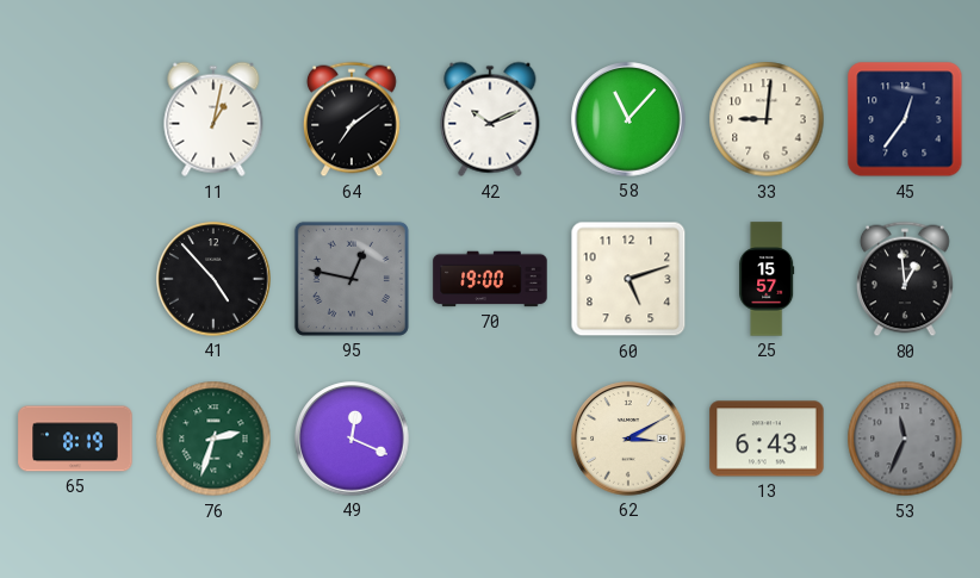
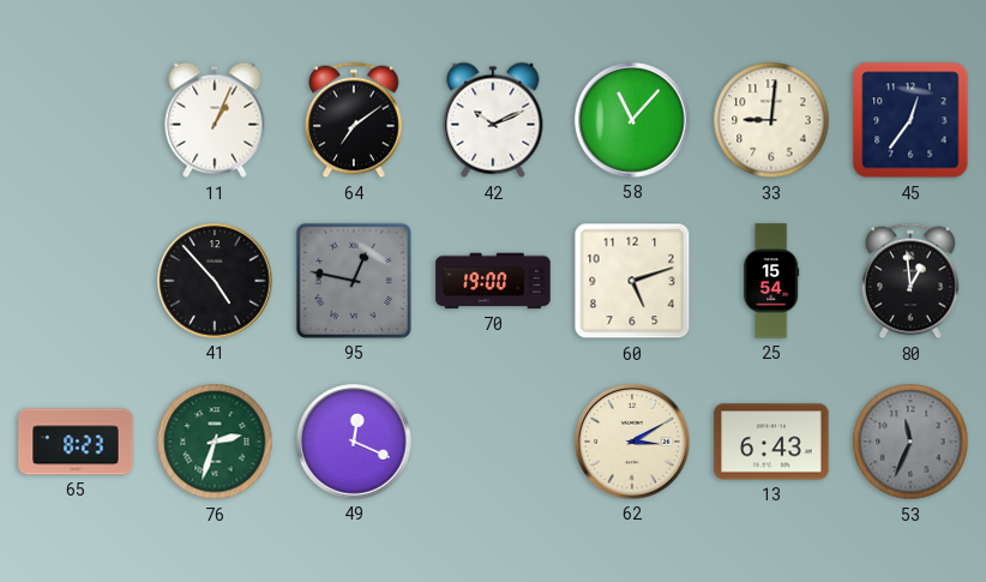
11: 1:02 -> 1:04
25: 15:57 -> 15:54
65: 8:19 -> 8:23
